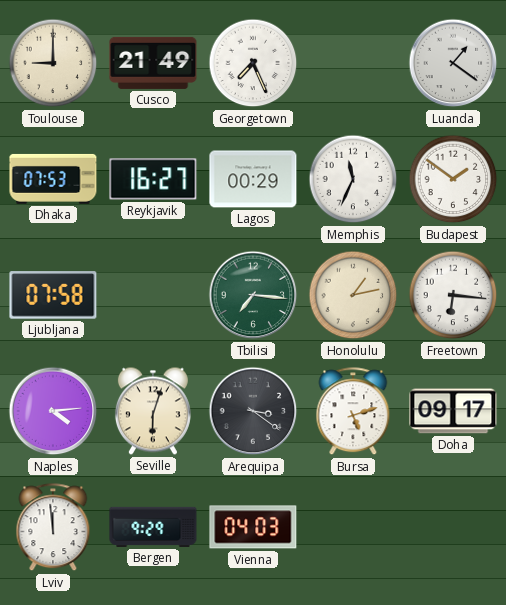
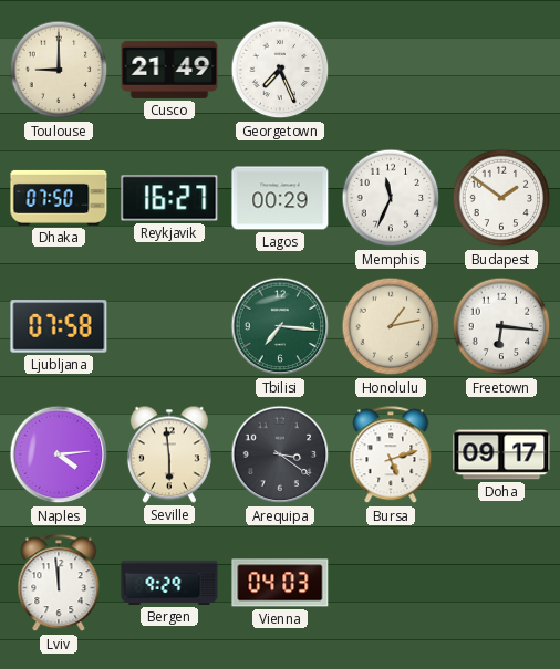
Luanda: 1:21 -> none
Dhaka: 07:53 -> 07:50
Seville: 6:03 -> 5:59
